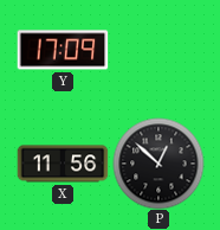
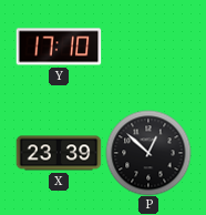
Y: 17:09 -> 17:10
X: 11:56 -> 23:39
